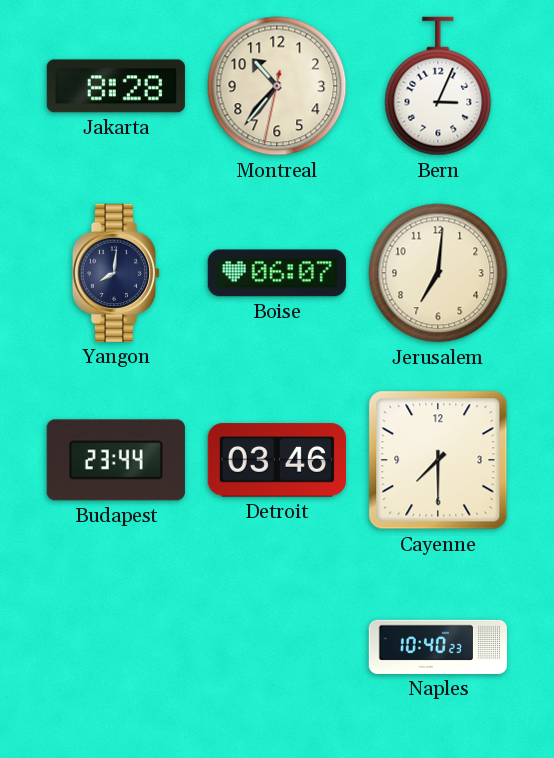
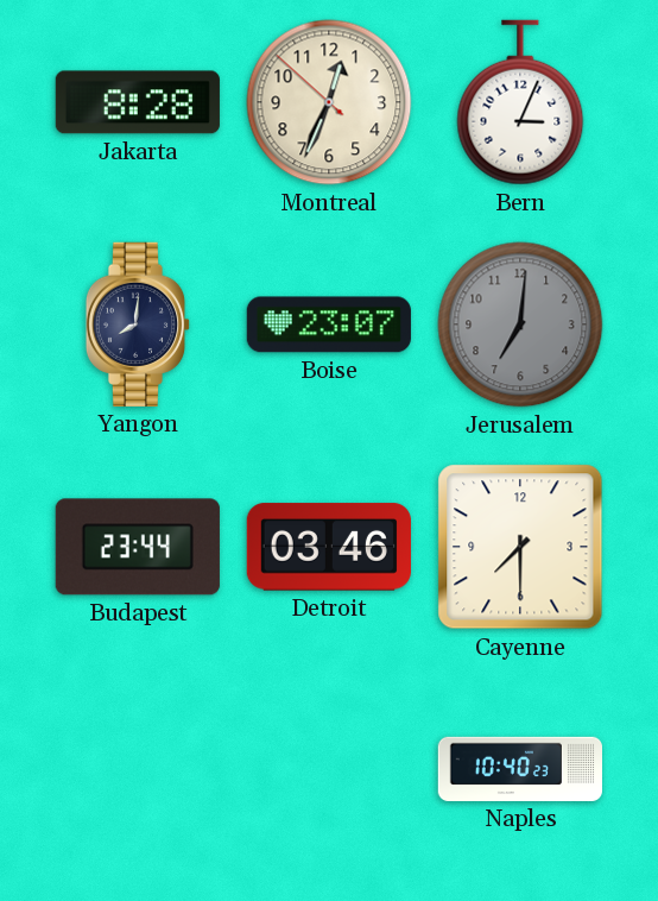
Montreal: 10:36 -> 12:33
Boise: 06:07 -> 23:07
Jerusalem dial: cream -> grey
